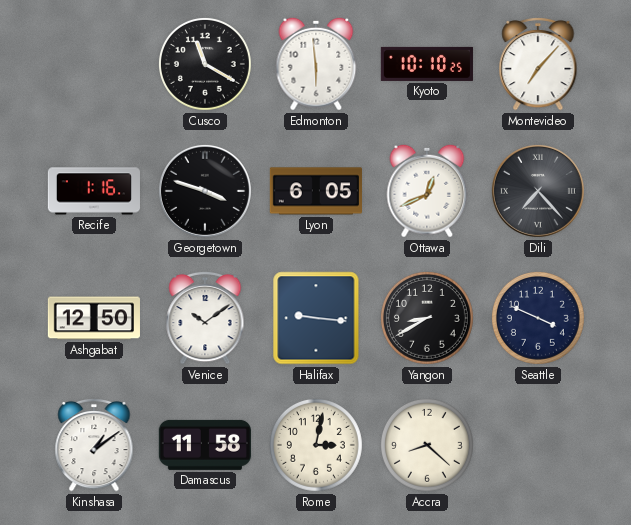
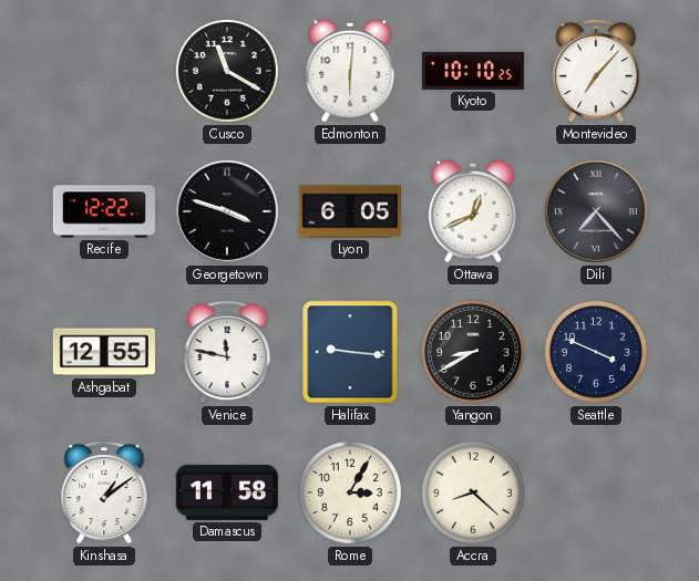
Edmonton: 5:59 -> 6:01
Recife: 1:16 -> 12:22
Ashgabat: 12:50 -> 12:55
Venice: 10:09 -> 11:47
Rome: 3:02 -> 3:05
